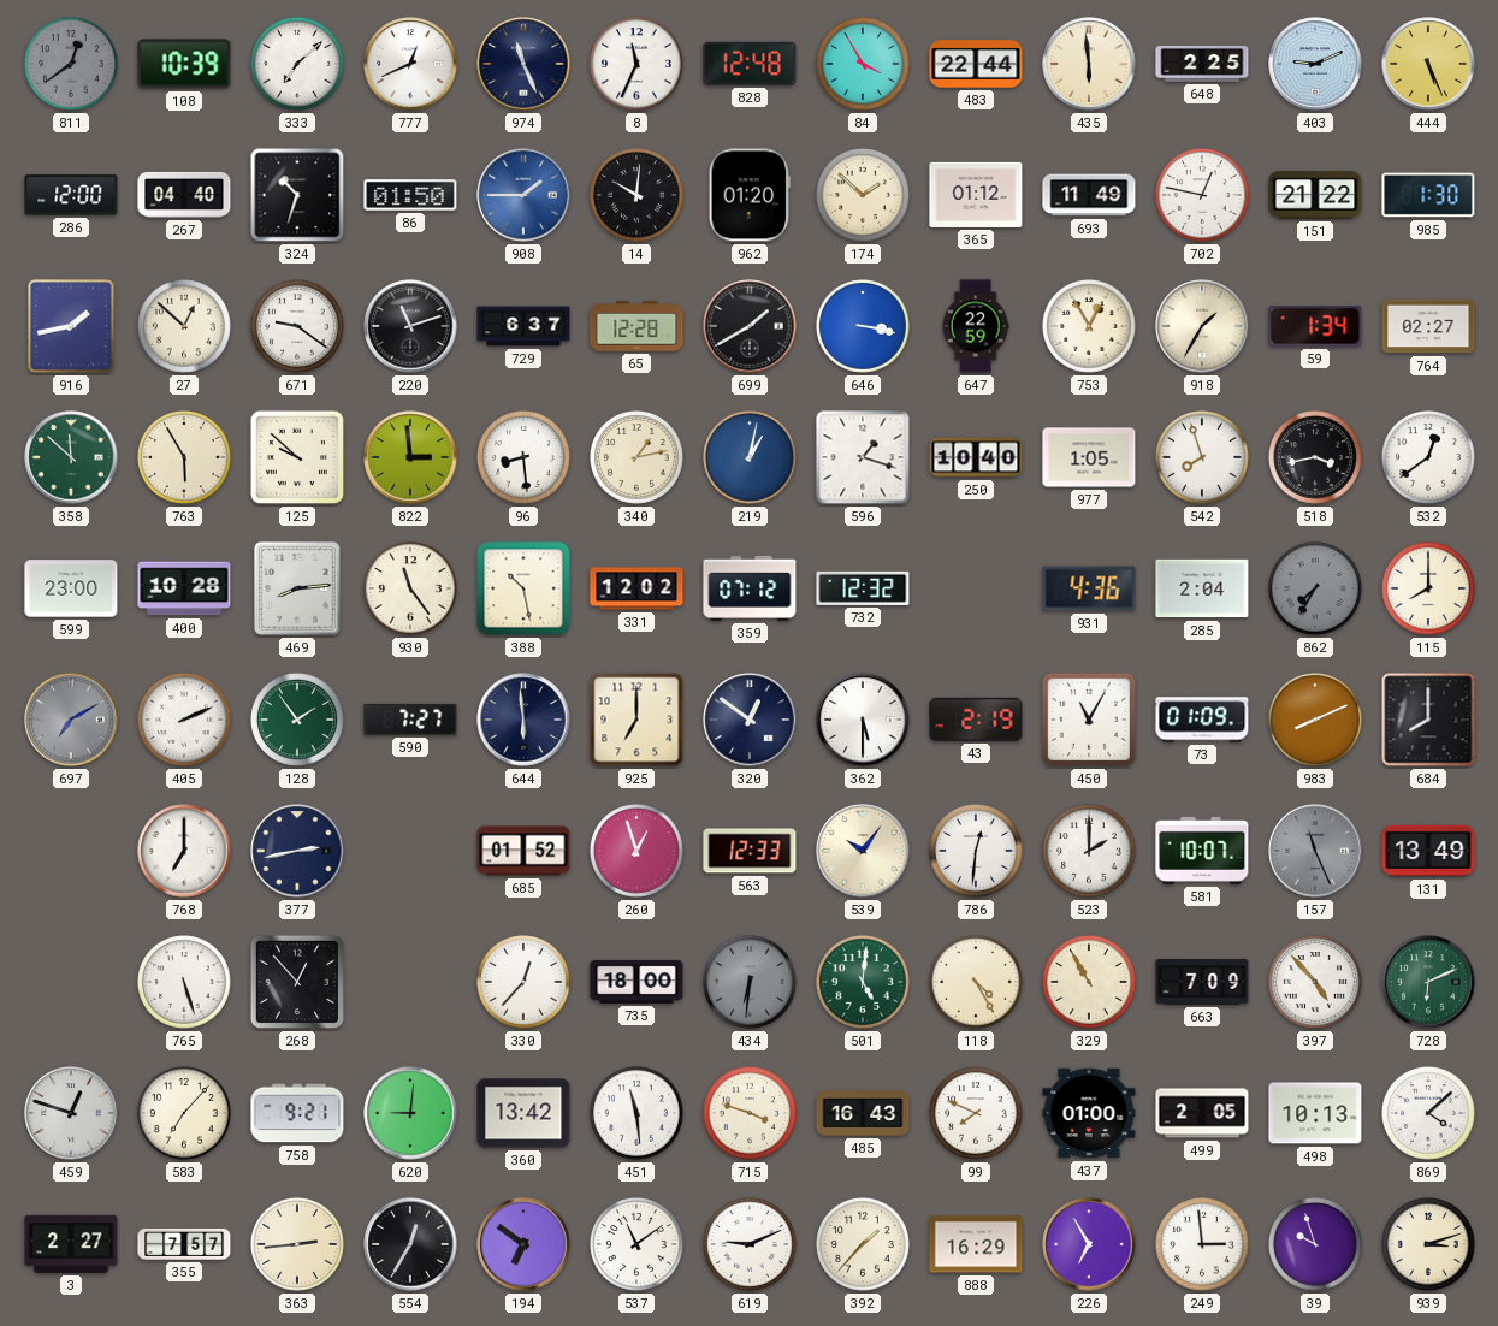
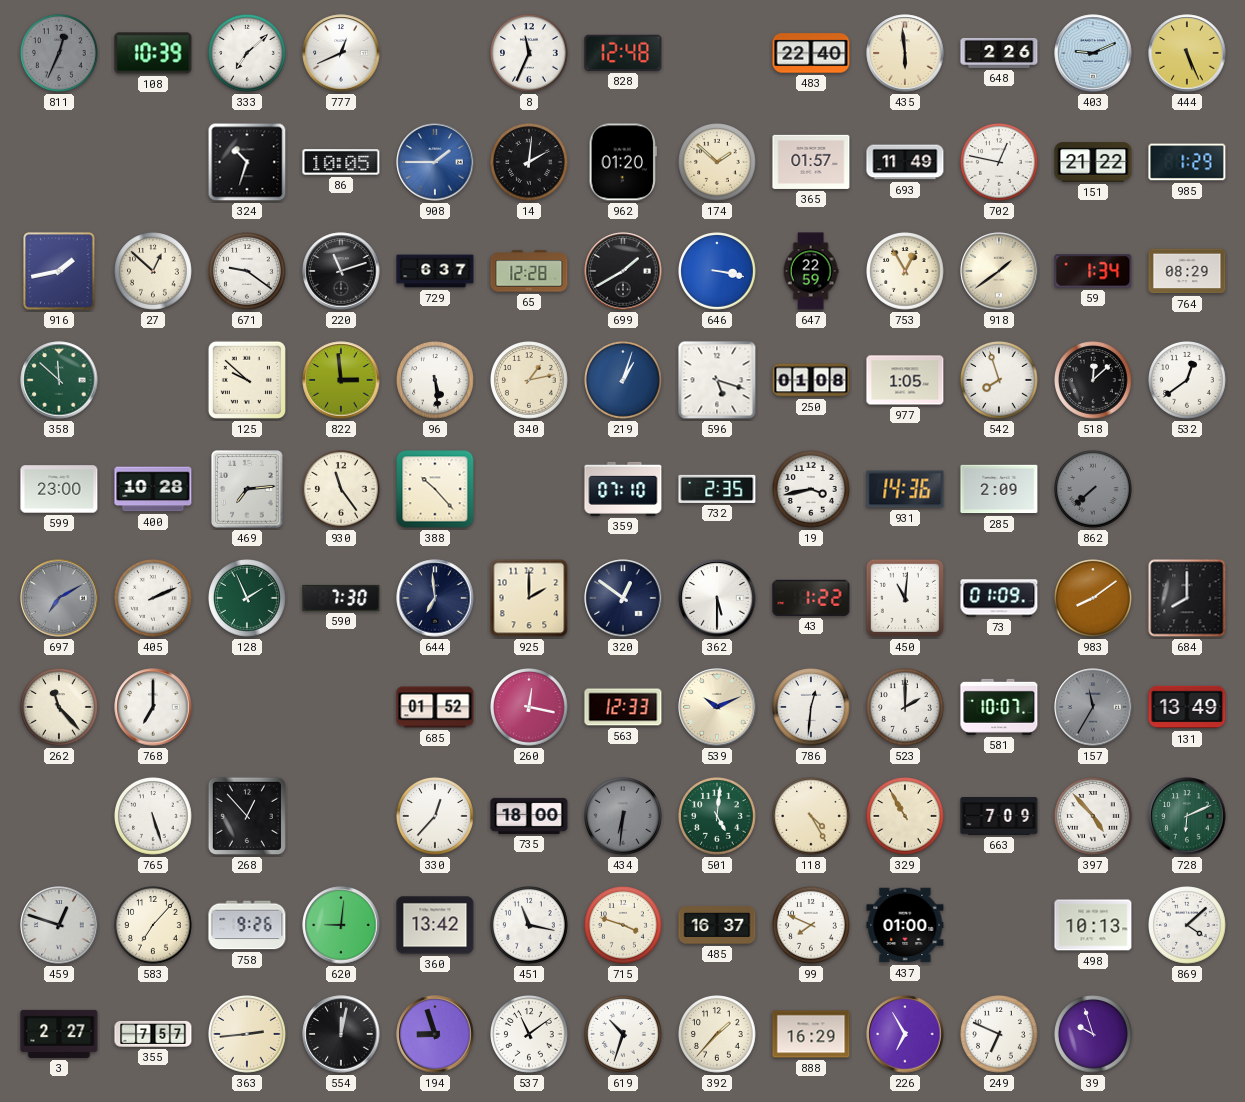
811: 12:39 -> 12:34
974: 11:26 -> none
84: 3:55 -> none
483: 22:44 -> 22:40
648: 2:25 -> 2:26
286: 12:00 -> none
267: 04:40 -> none
86: 01:50 -> 10:05
14: 10:01 -> 2:01
365: 01:12 -> 01:57
985: 1:30 -> 1:29
918: 1:35 -> 1:39
764: 02:27 -> 08:29
763: 5:55 -> none
96: 8:29 -> 5:29
219: 1:02 -> 1:03
596: 1:18 -> 5:18
250: 10:40 -> 01:08
518: 3:43 -> 12:08
469: 8:14 -> 7:14
388: 10:28 -> 10:23
331: 12:02 -> none
359: 07:12 -> 07:10
732: 12:32 -> 2:35
19: none -> 3:43
931: 4:36 -> 14:36
285: 2:04 -> 2:09
862: 7:35 -> 7:38
115: 8:00 -> none
128: 1:54 -> 1:56
590: 7:27 -> 7:30
644: 5:59 -> 6:59
925: 7:00 -> 2:00
43: 2:19 -> 1:22
450: 11:05 -> 11:01
983: 8:11 -> 8:09
262: none -> 11:23
377: 2:43 -> none
260: 12:57 -> 12:17
539: 10:06 -> 10:11
157: 11:26 -> 11:35
758: 9:21 -> 9:26
451: 11:29 -> 11:17
485: 16:43 -> 16:37
499: 2:05 -> none
554: 12:35 -> 12:02
194: 6:51 -> 8:57
619: 9:11 -> 10:33
249: 2:59 -> 6:49
939: 3:12 -> none
